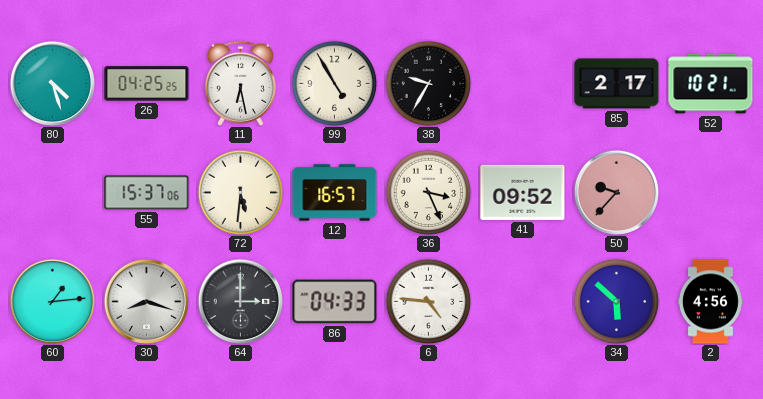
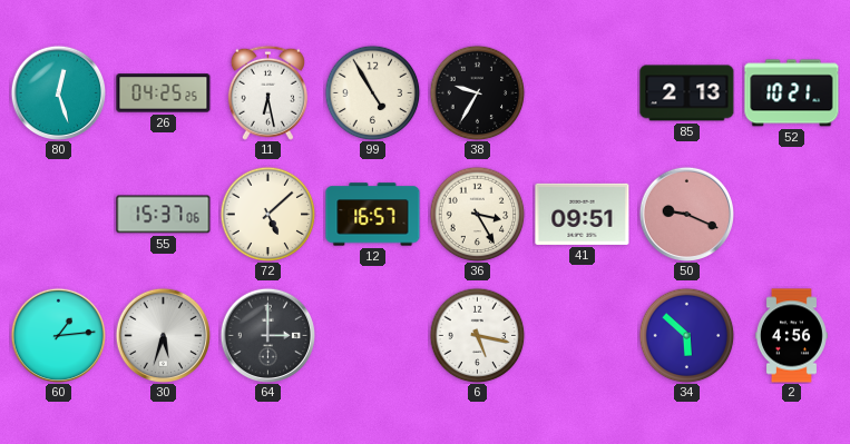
80: 4:27 -> 12:27
85: 2:17 -> 2:13
72: 5:31 -> 5:08
36: 3:26 -> 3:25
41: 09:52 -> 09:51
50: 9:37 -> 9:19
30: 8:18 -> 5:33
86: 04:33 -> none
6: 4:46 -> 5:17
